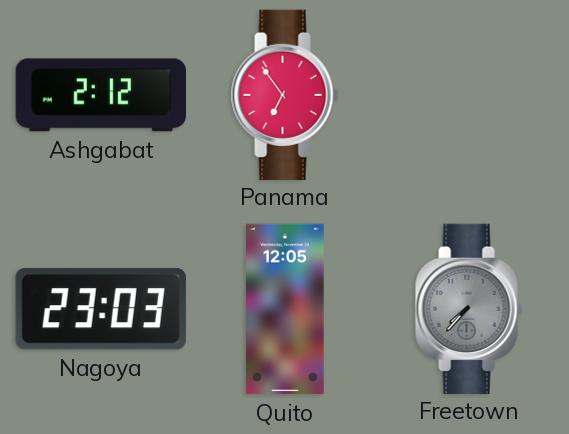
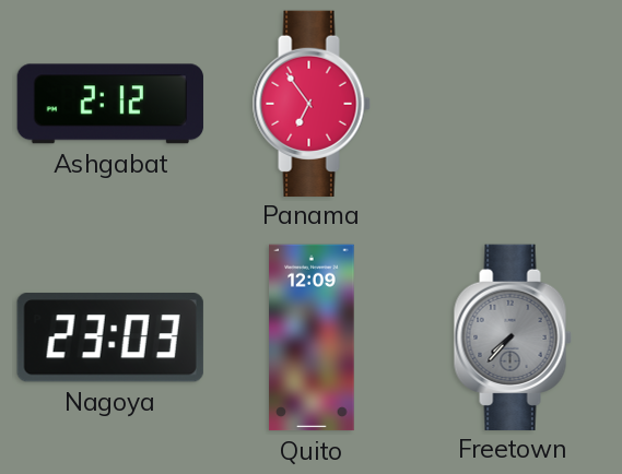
Quito: 12:05 -> 12:09
